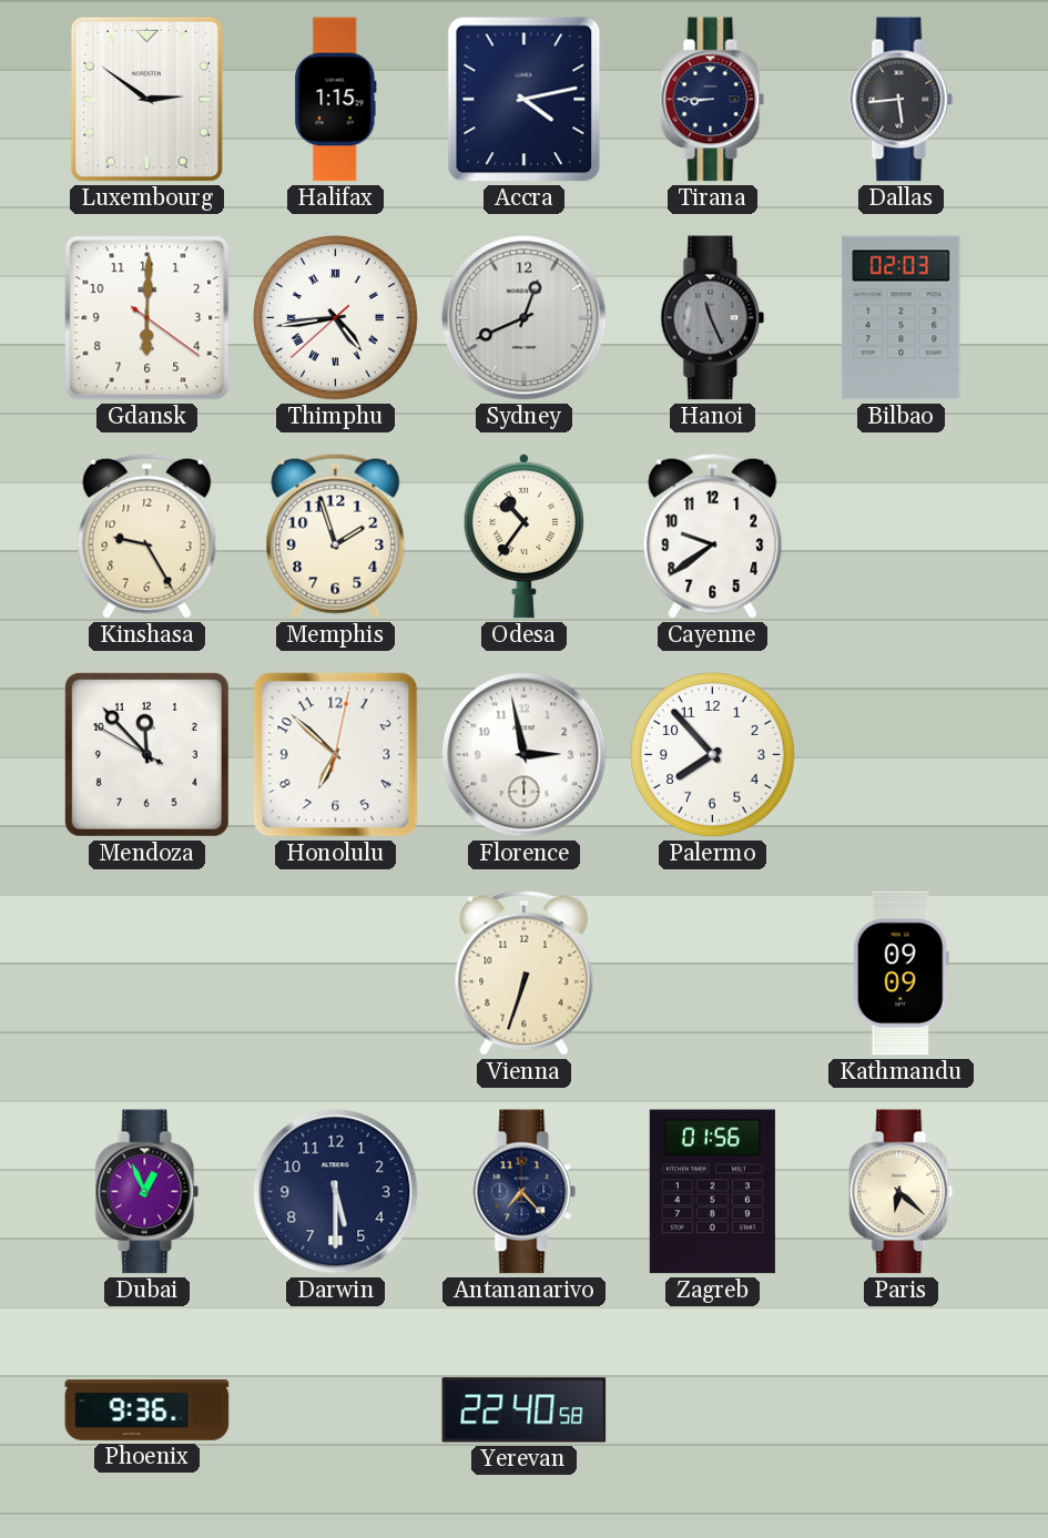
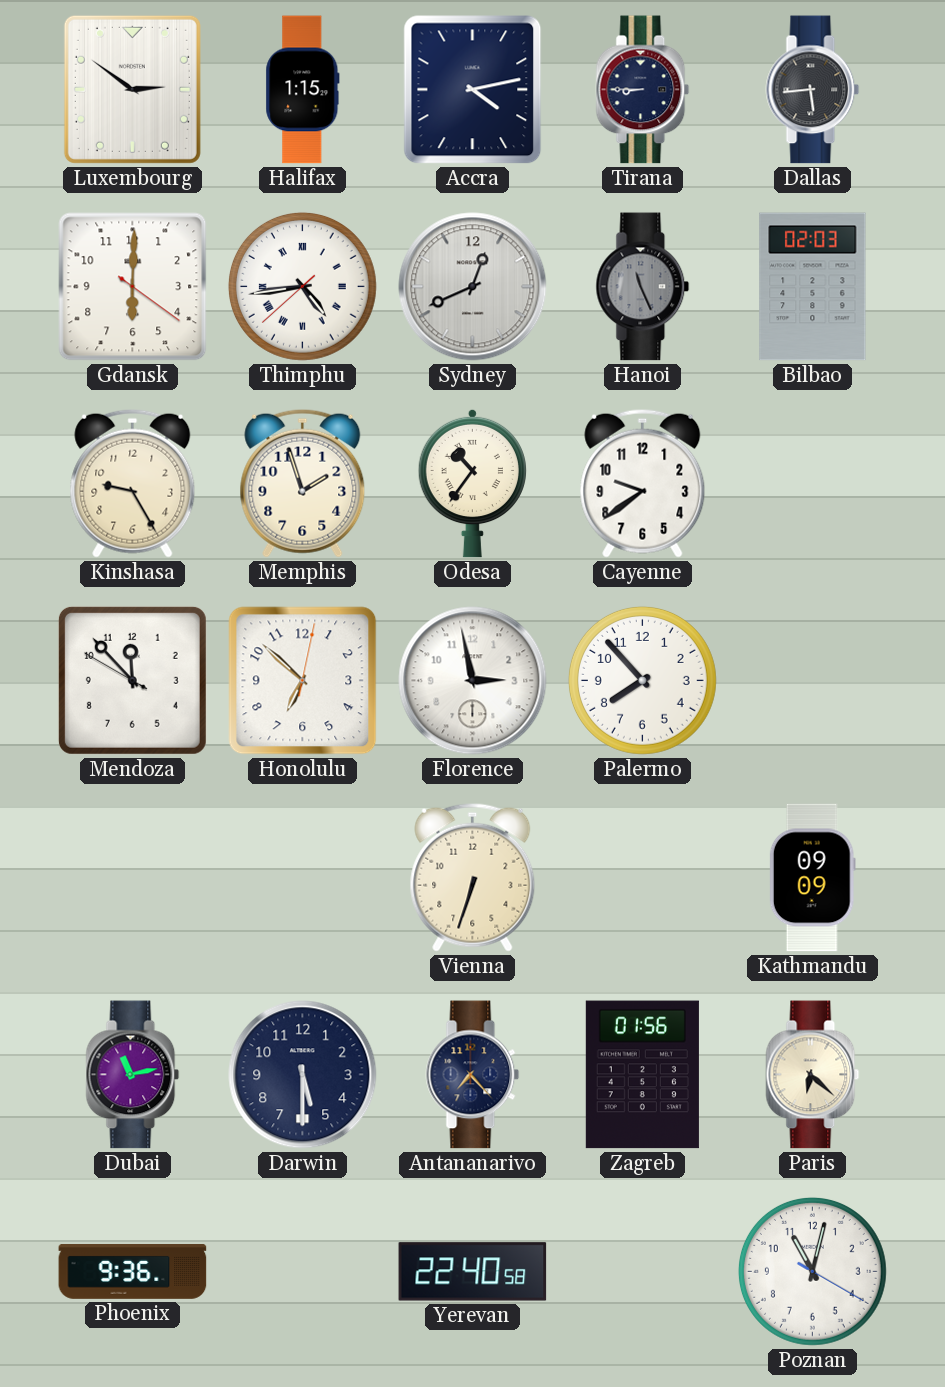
Dubai: 12:56 -> 11:13
Poznan: none -> 11:02
